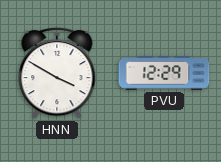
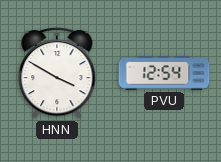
PVU: 12:29 -> 12:54
